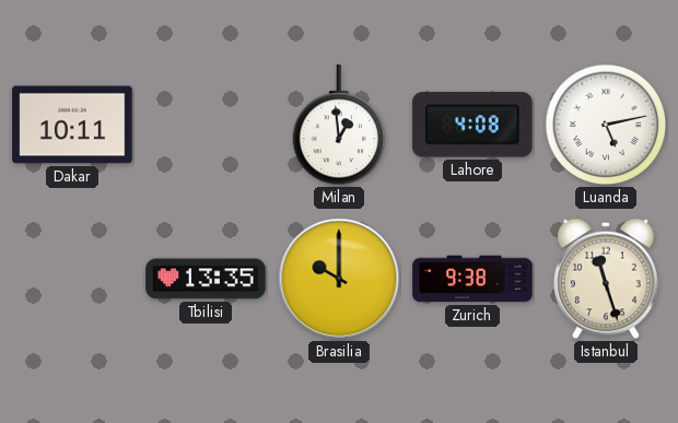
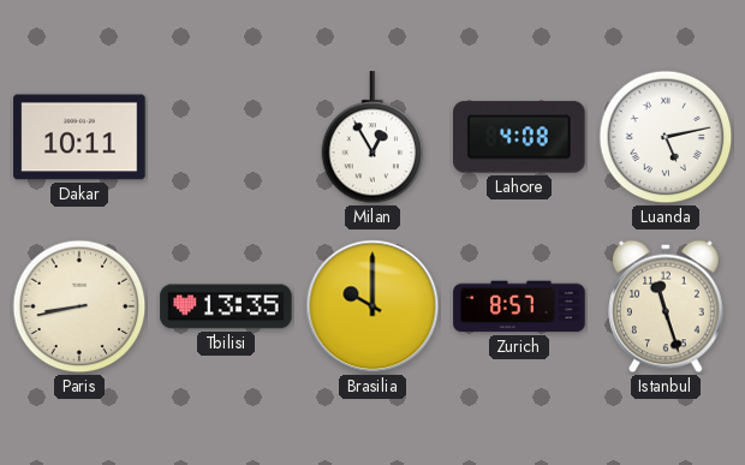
Milan: 12:59 -> 12:55
Paris: none -> 8:43
Zurich: 9:38 -> 8:57
